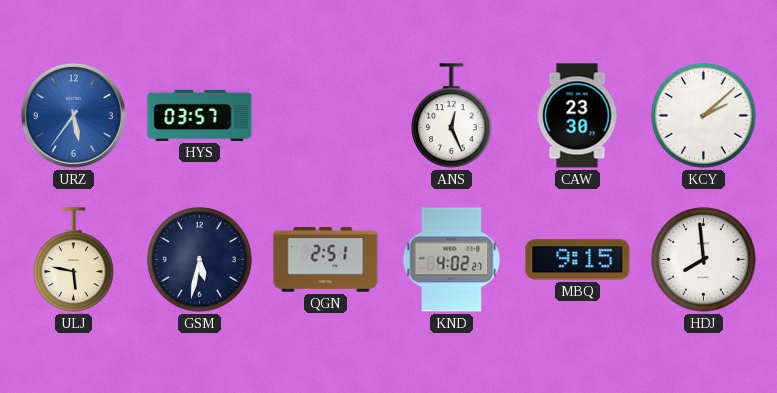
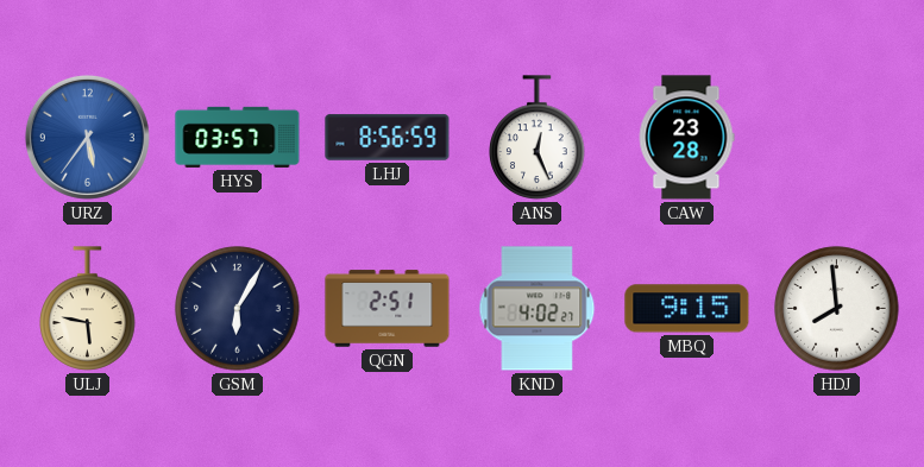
LHJ: none -> 8:56
CAW: 23:30 -> 23:28
KCY: 2:08 -> none
GSM: 5:32 -> 6:05
